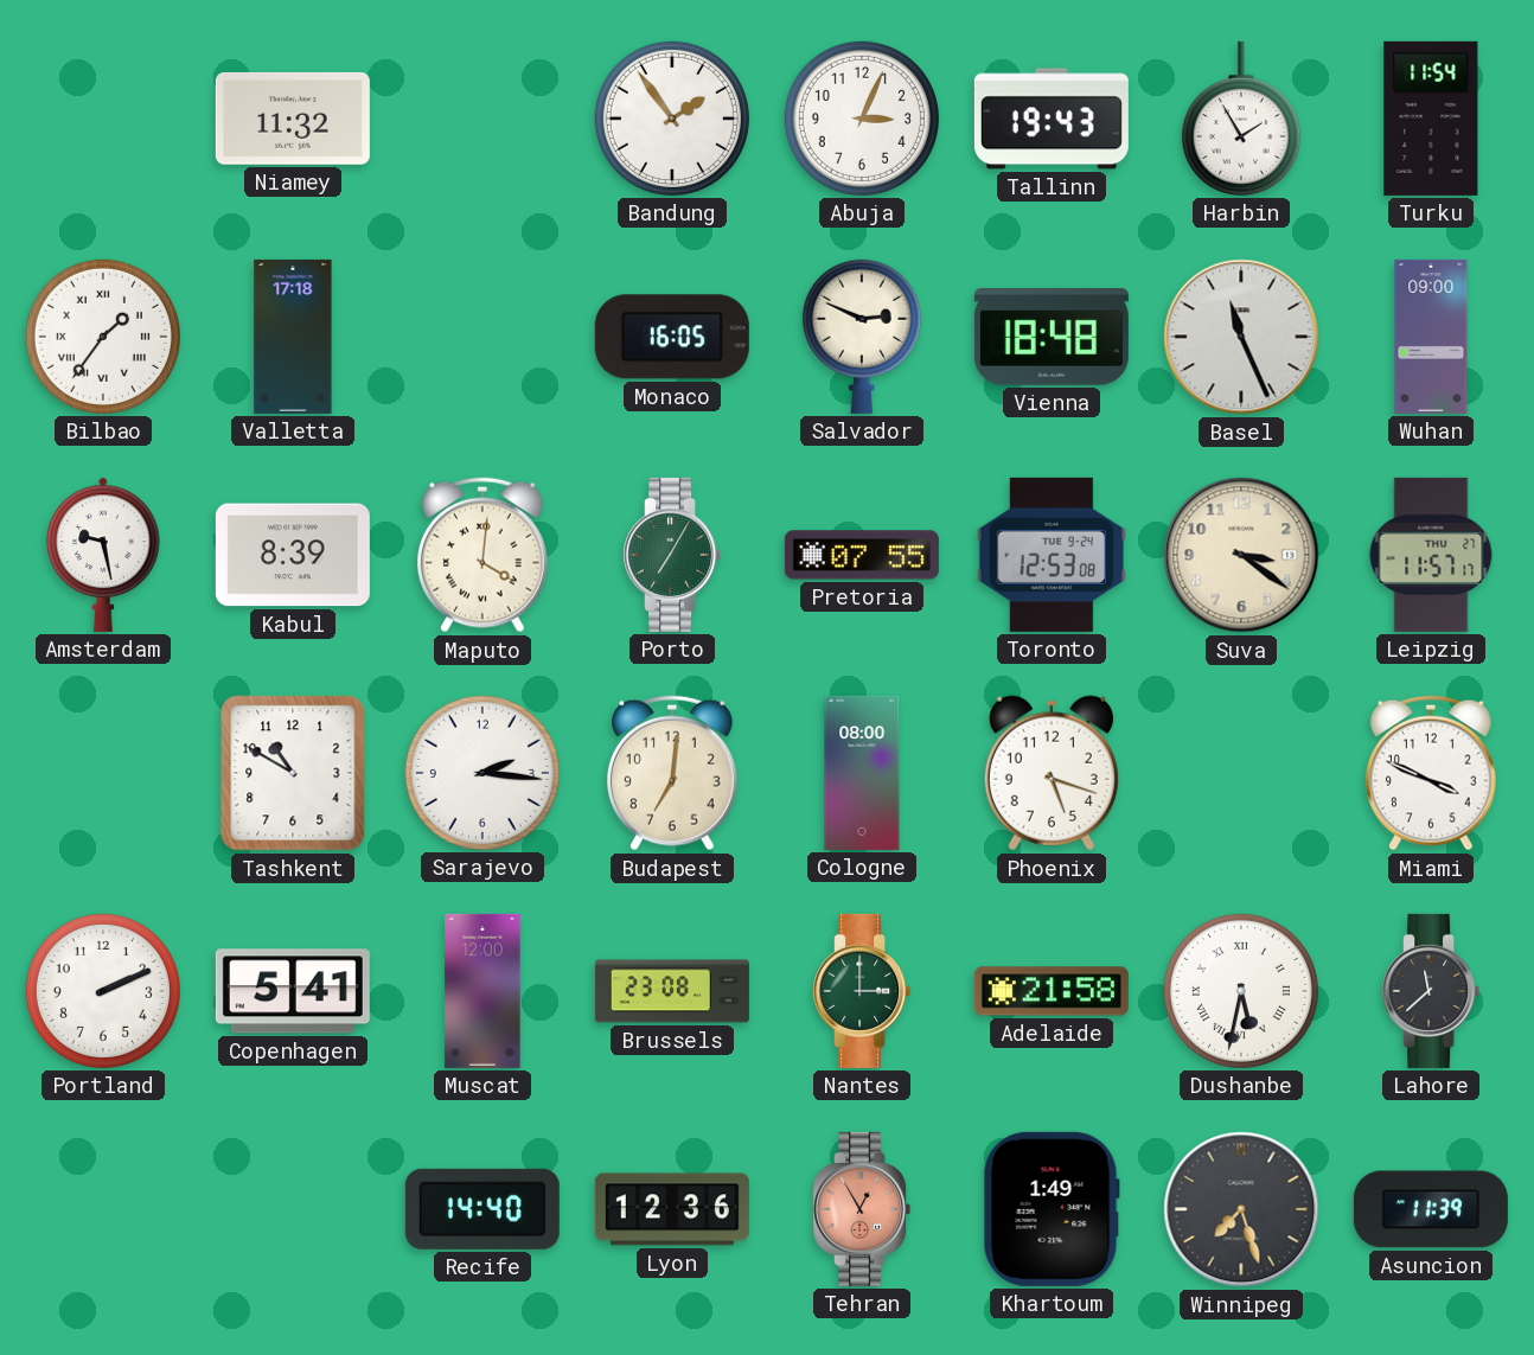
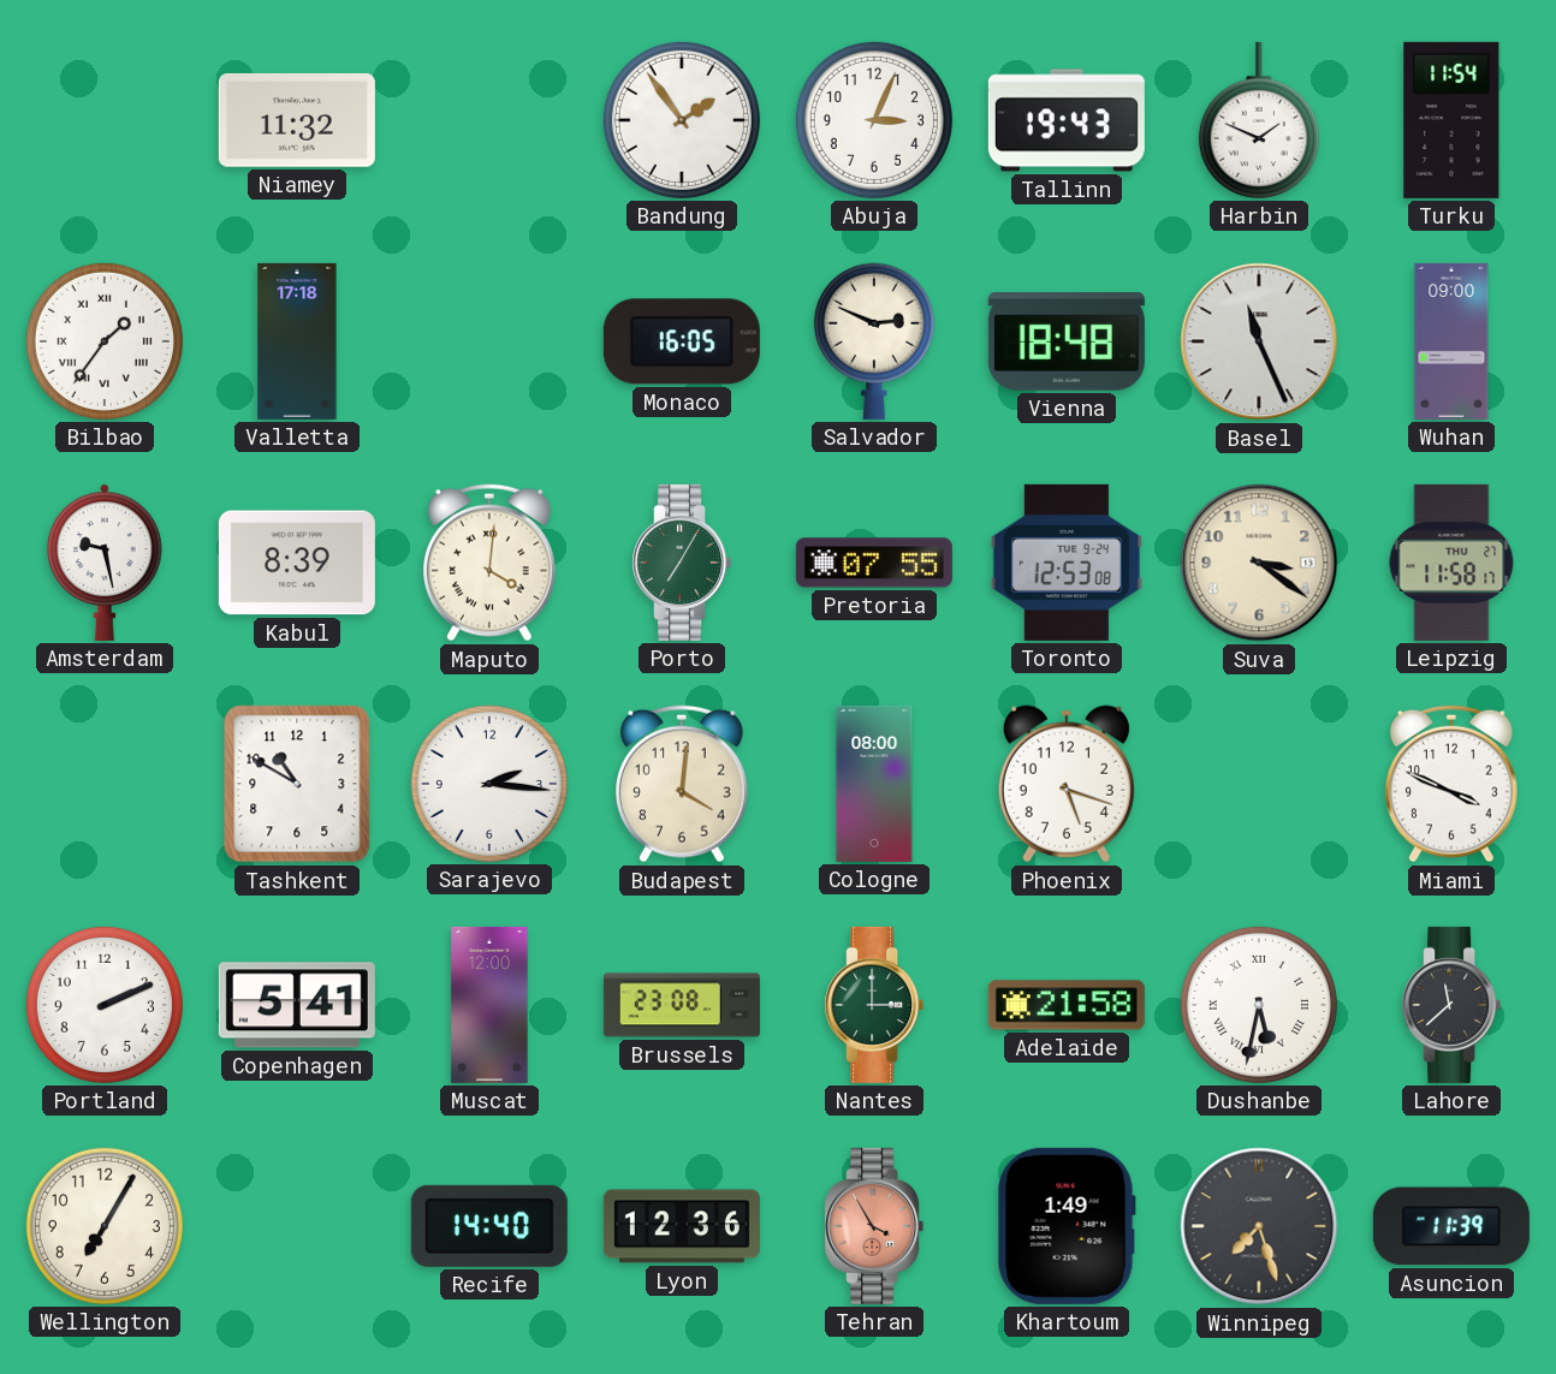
Harbin: 1:55 -> 1:49
Leipzig: 11:57 -> 11:58
Budapest: 7:01 -> 4:01
Wellington: none -> 7:05
Tehran: 12:55 -> 3:55
